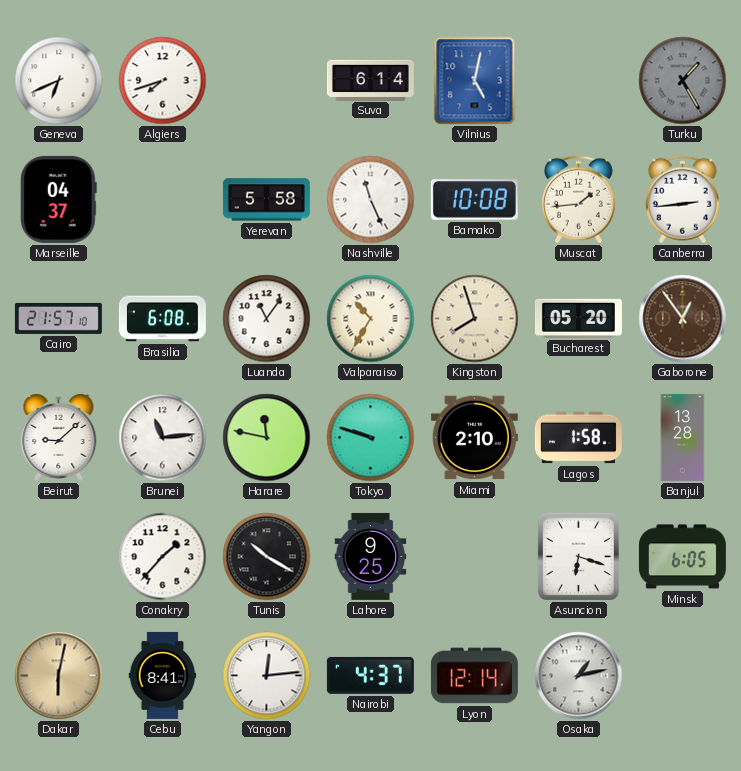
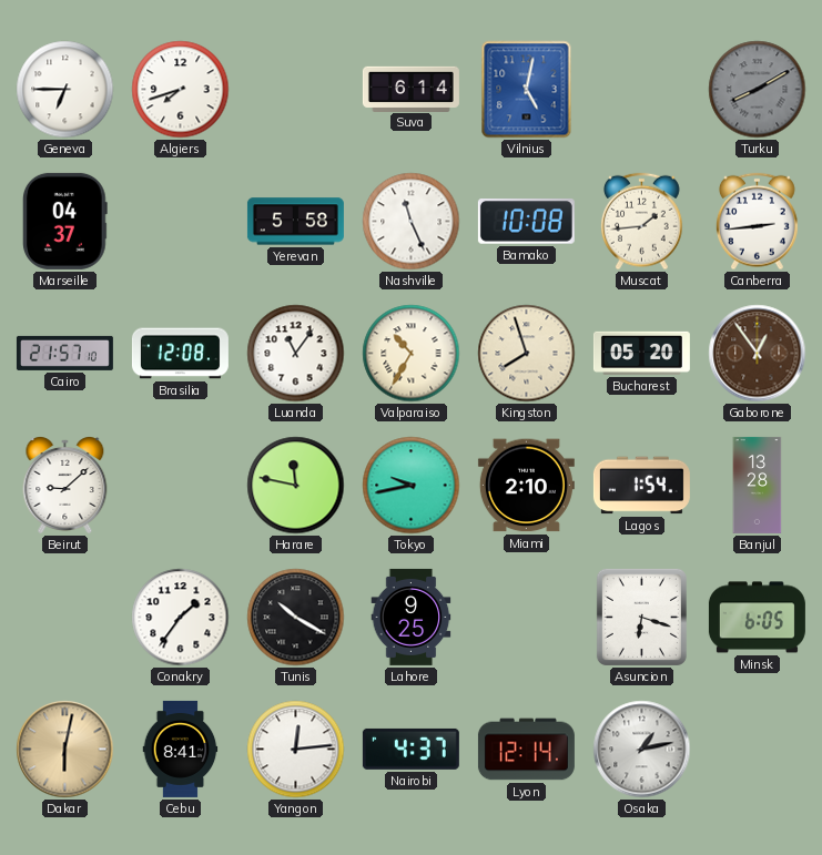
Geneva: 6:41 -> 6:45
Turku: 1:25 -> 8:10
Brasilia: 6:08 -> 12:08
Brunei: 11:14 -> none
Tokyo: 9:48 -> 9:43
Lagos: 1:58 -> 1:54
Conakry: 1:37 -> 1:36
